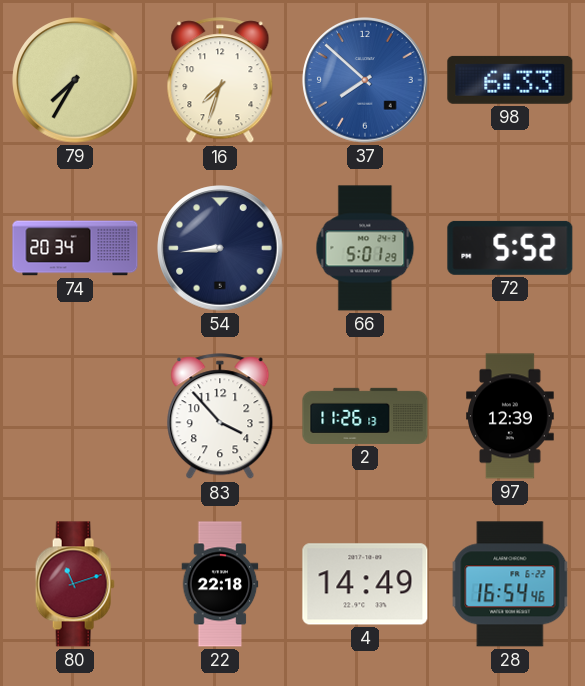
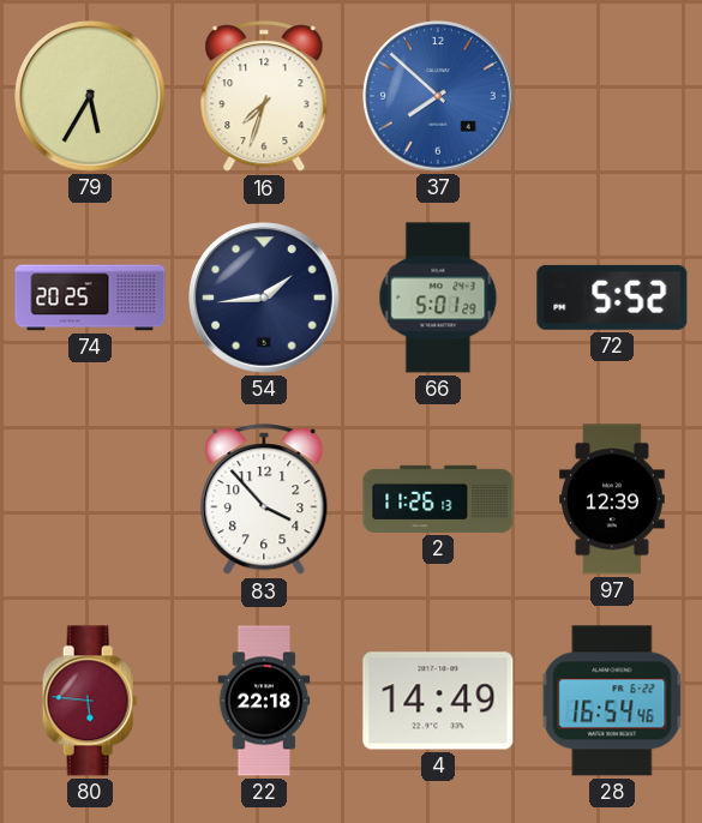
79: 7:35 -> 5:35
98: 6:33 -> none
74: 20:34 -> 20:25
54: 8:44 -> 1:44
80: 11:12 -> 5:46
